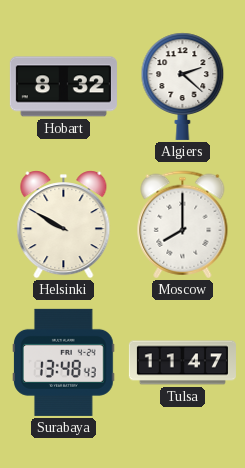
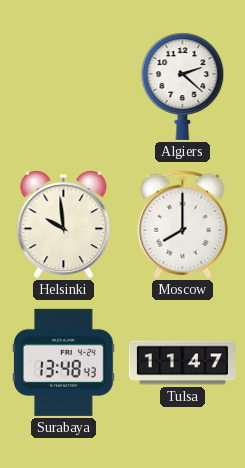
Hobart: 8:32 -> none
Helsinki: 9:50 -> 9:59
